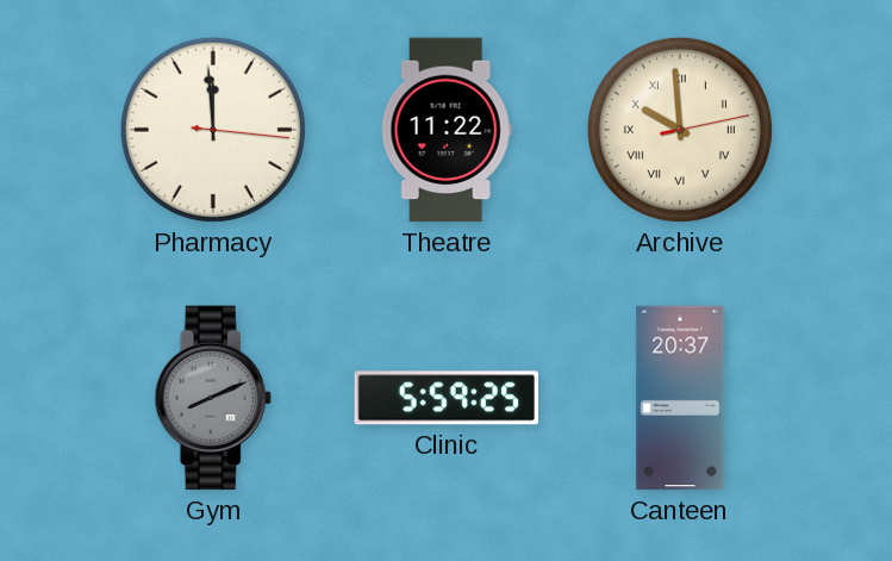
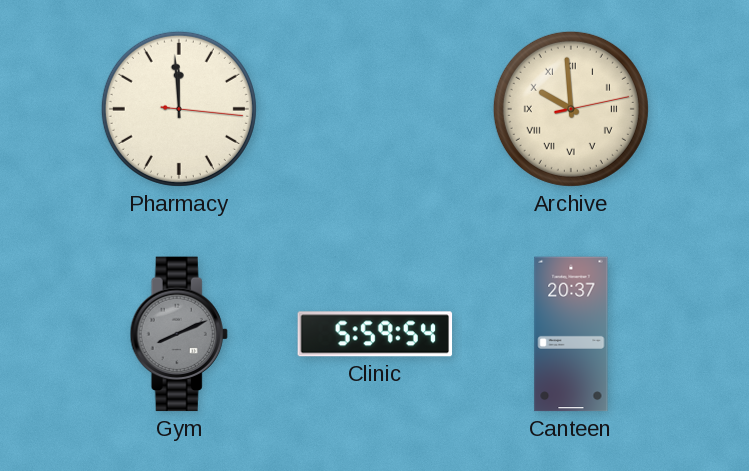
Theatre: 11:22 -> none
Clinic: 5:59:25 -> 5:59:54
